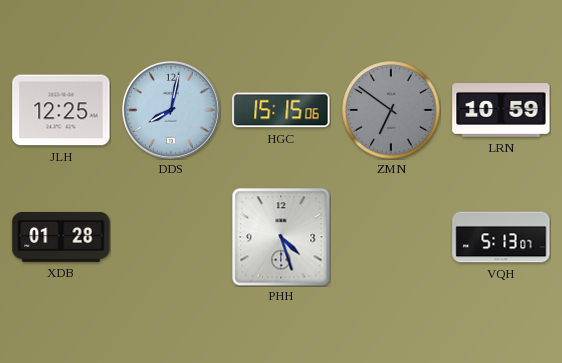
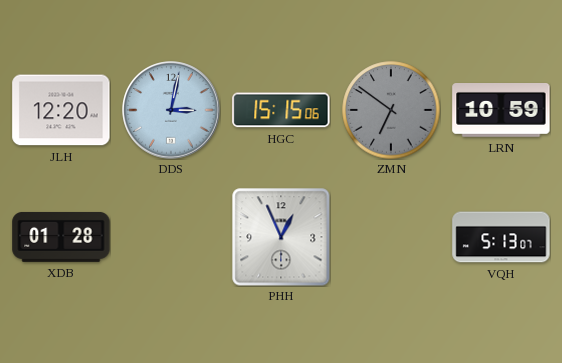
JLH: 12:25 -> 12:20
DDS: 8:02 -> 3:02
PHH: 4:27 -> 12:56
